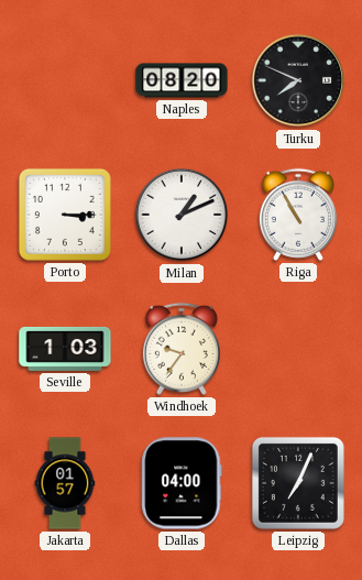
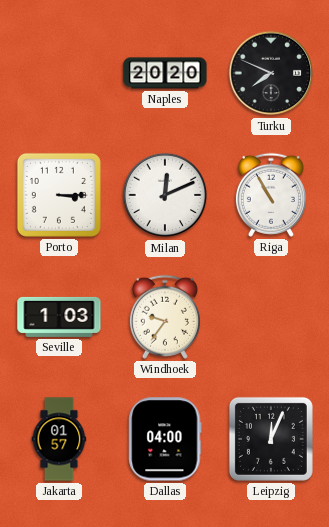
Naples: 08:20 -> 20:20
Milan: 1:11 -> 12:11
Leipzig: 7:04 -> 12:04
